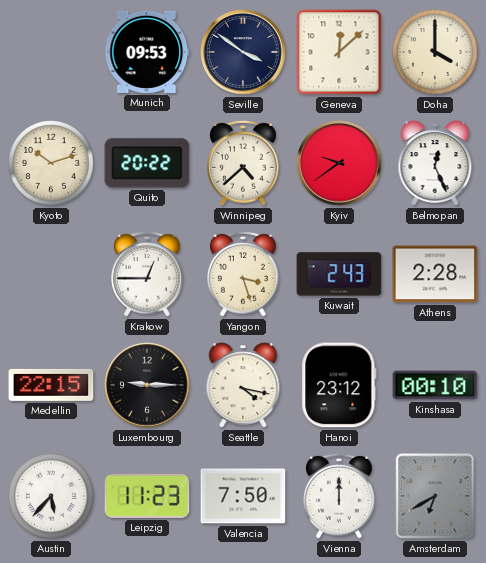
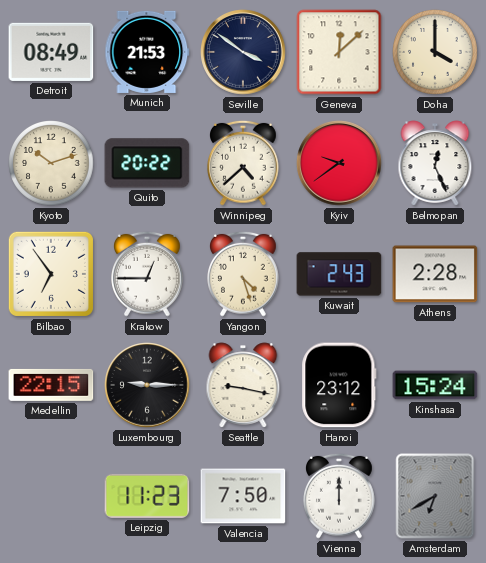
Detroit: none -> 08:49
Munich: 09:53 -> 21:53
Bilbao: none -> 6:54
Yangon: 3:27 -> 4:27
Seattle: 4:17 -> 9:17
Kinshasa: 00:10 -> 15:24
Austin: 5:37 -> none
